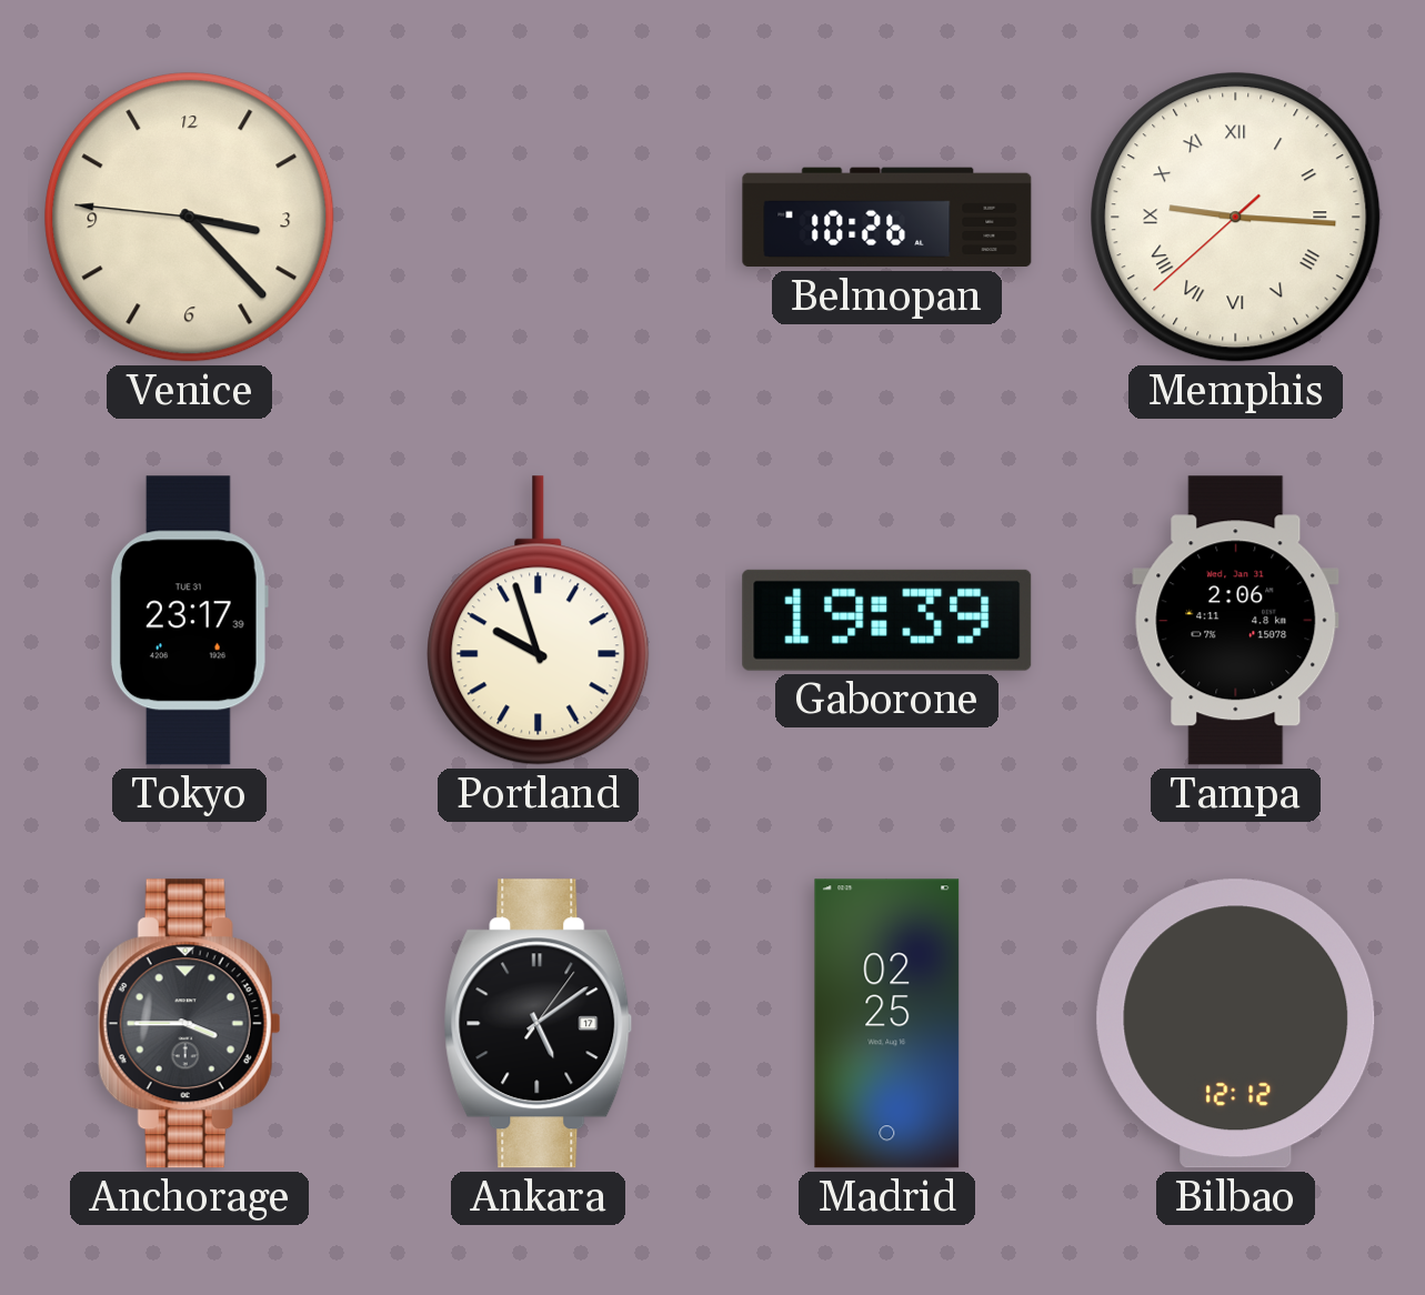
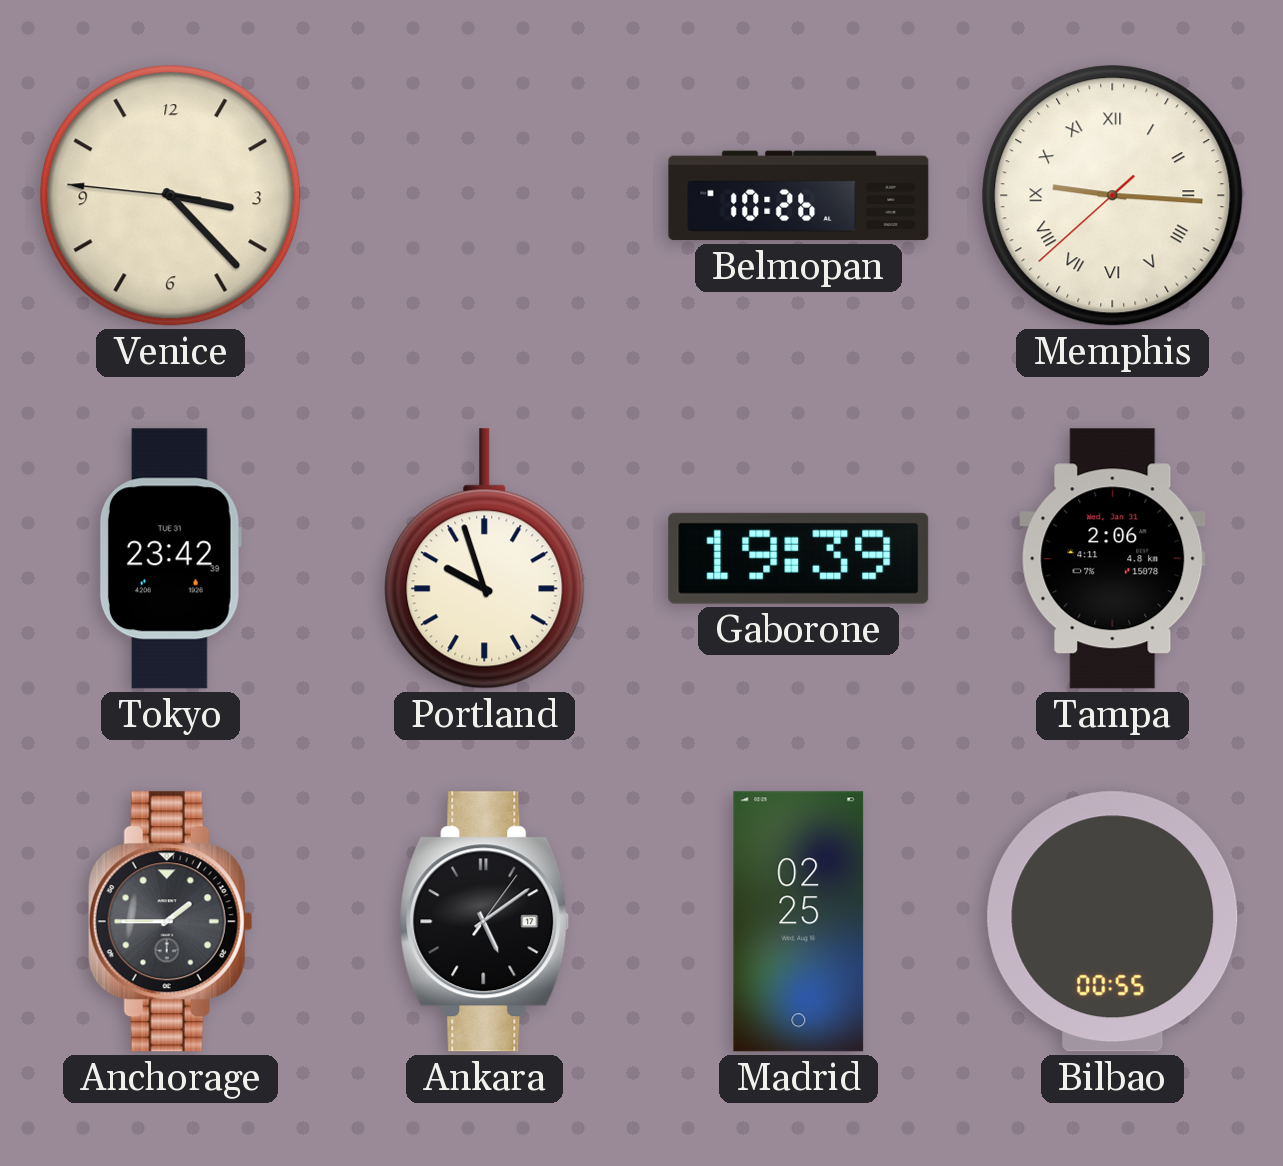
Tokyo: 23:17 -> 23:42
Anchorage: 3:45 -> 1:45
Bilbao: 12:12 -> 00:55
